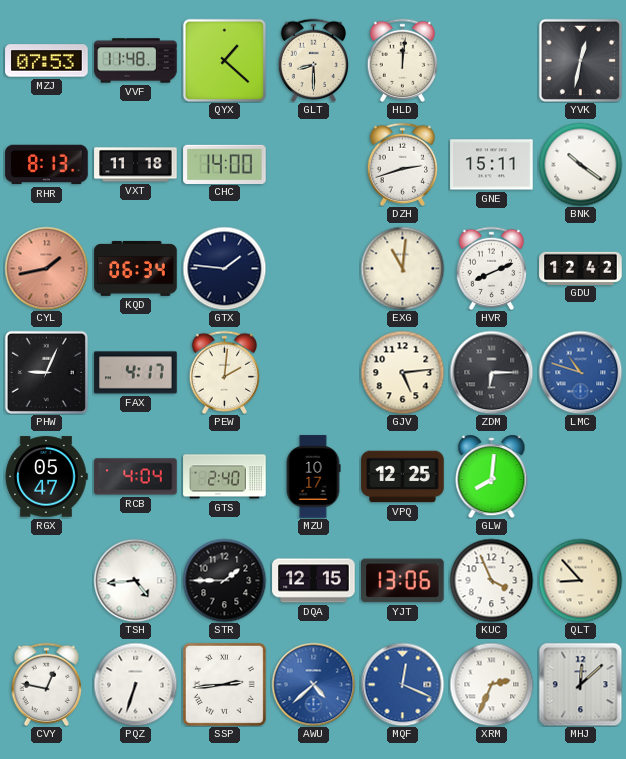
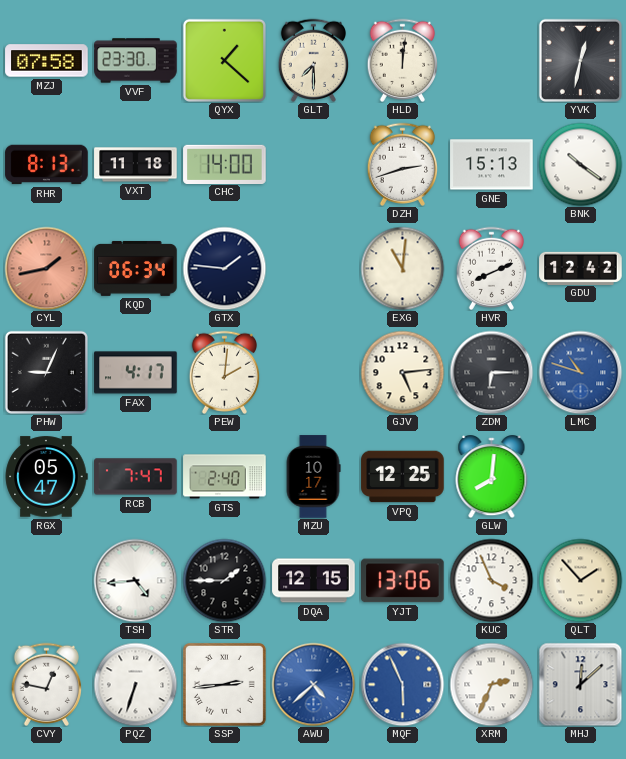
MZJ: 07:53 -> 07:58
VVF: 11:48 -> 23:30
GLT: 8:30 -> 7:30
GNE: 15:11 -> 15:13
RCB: 4:04 -> 7:47
QLT: 8:53 -> 1:53
MQF: 12:19 -> 5:56
